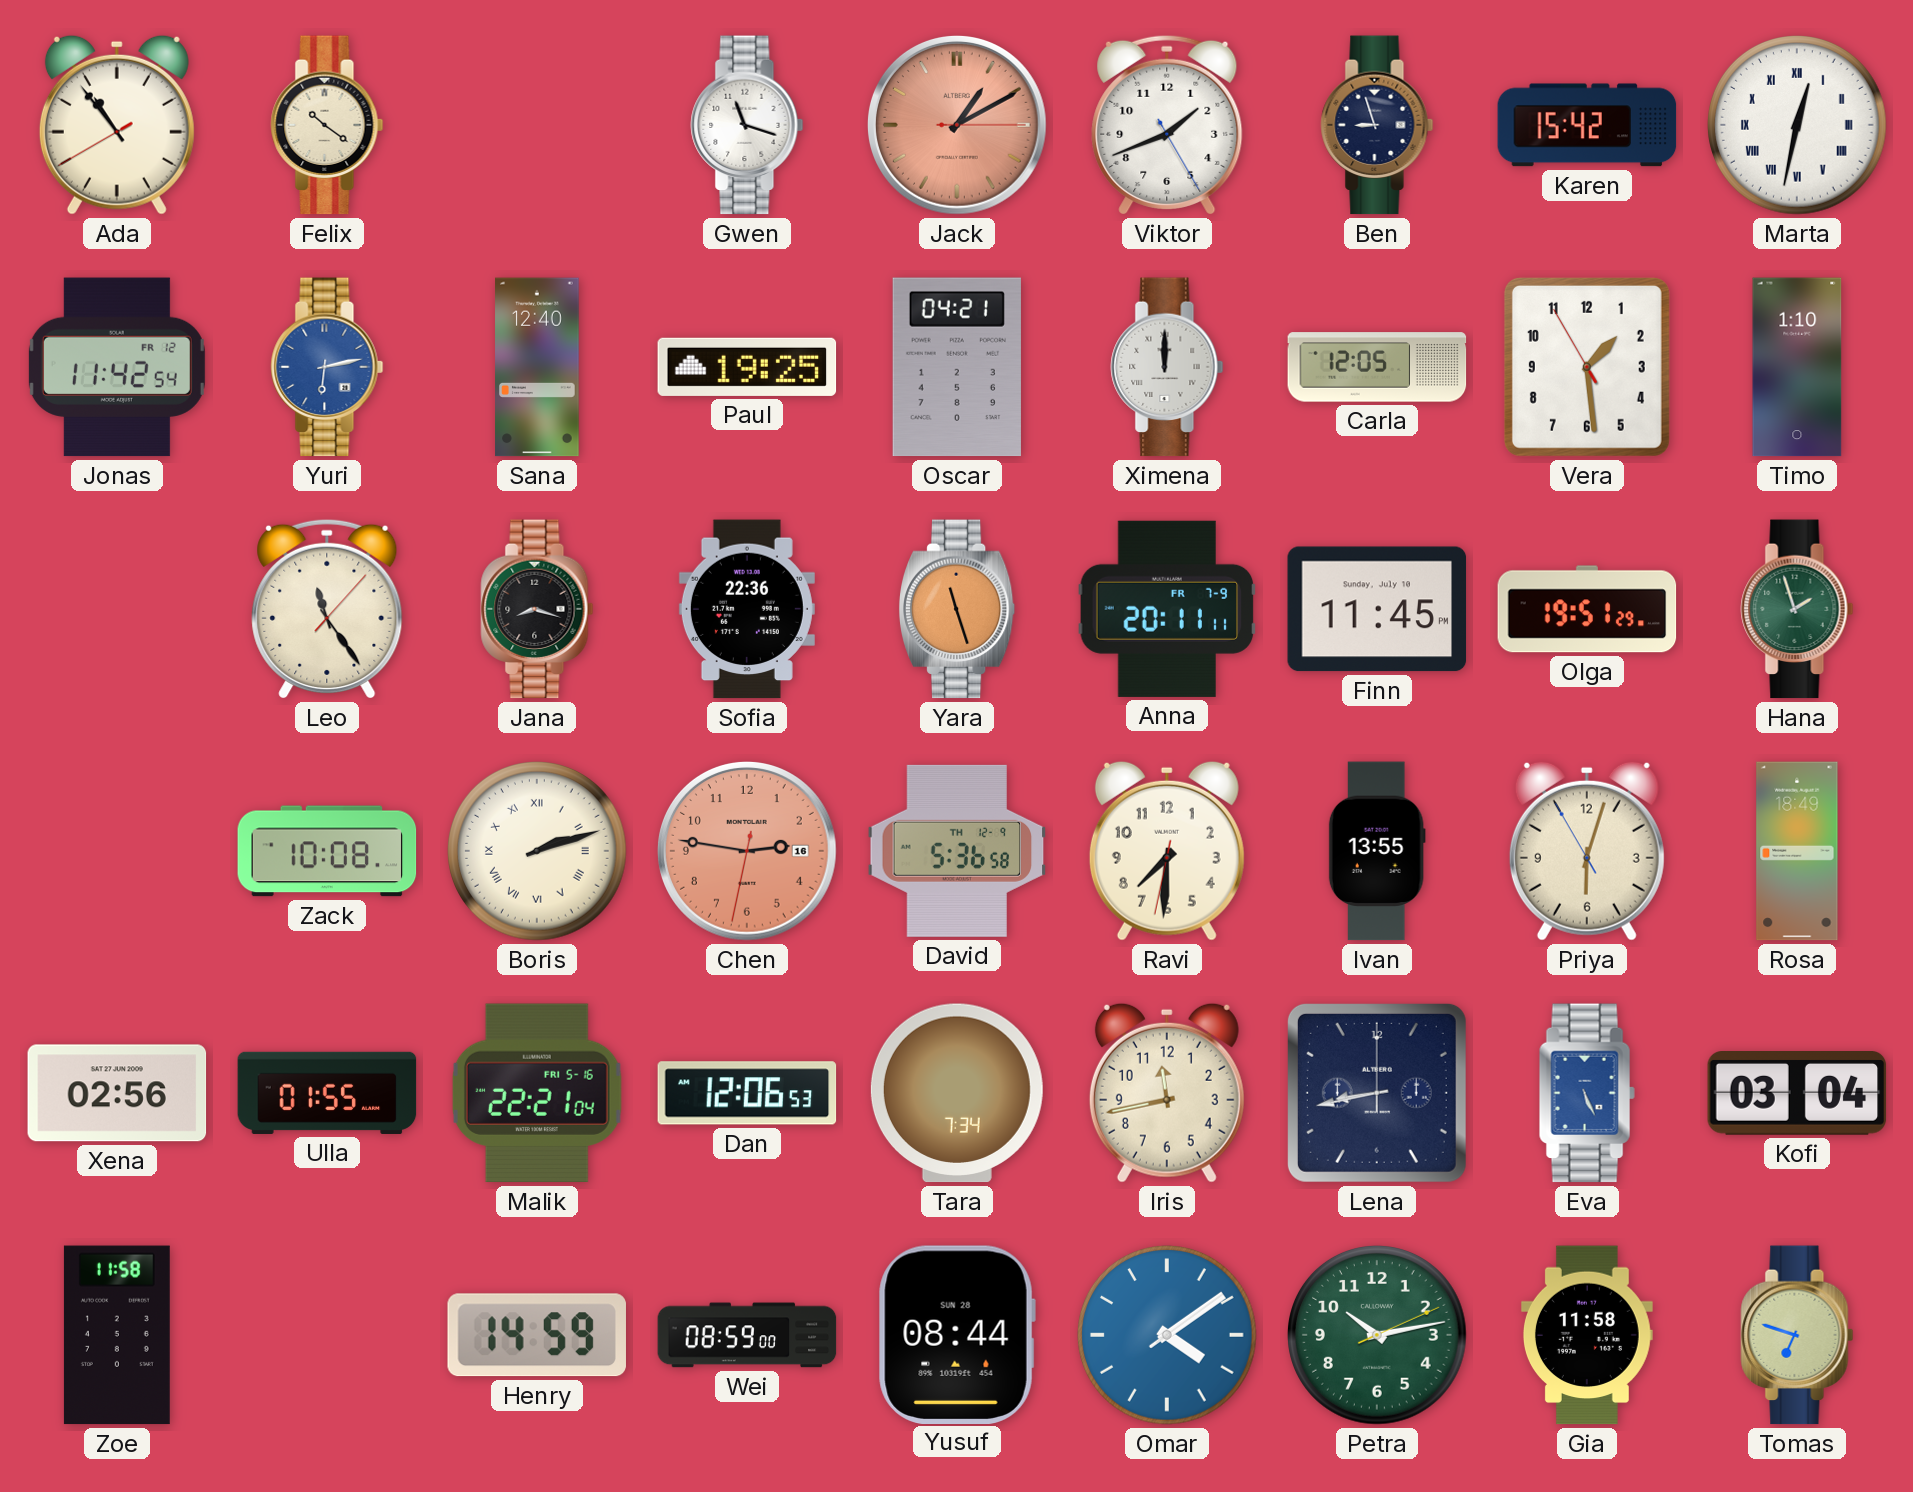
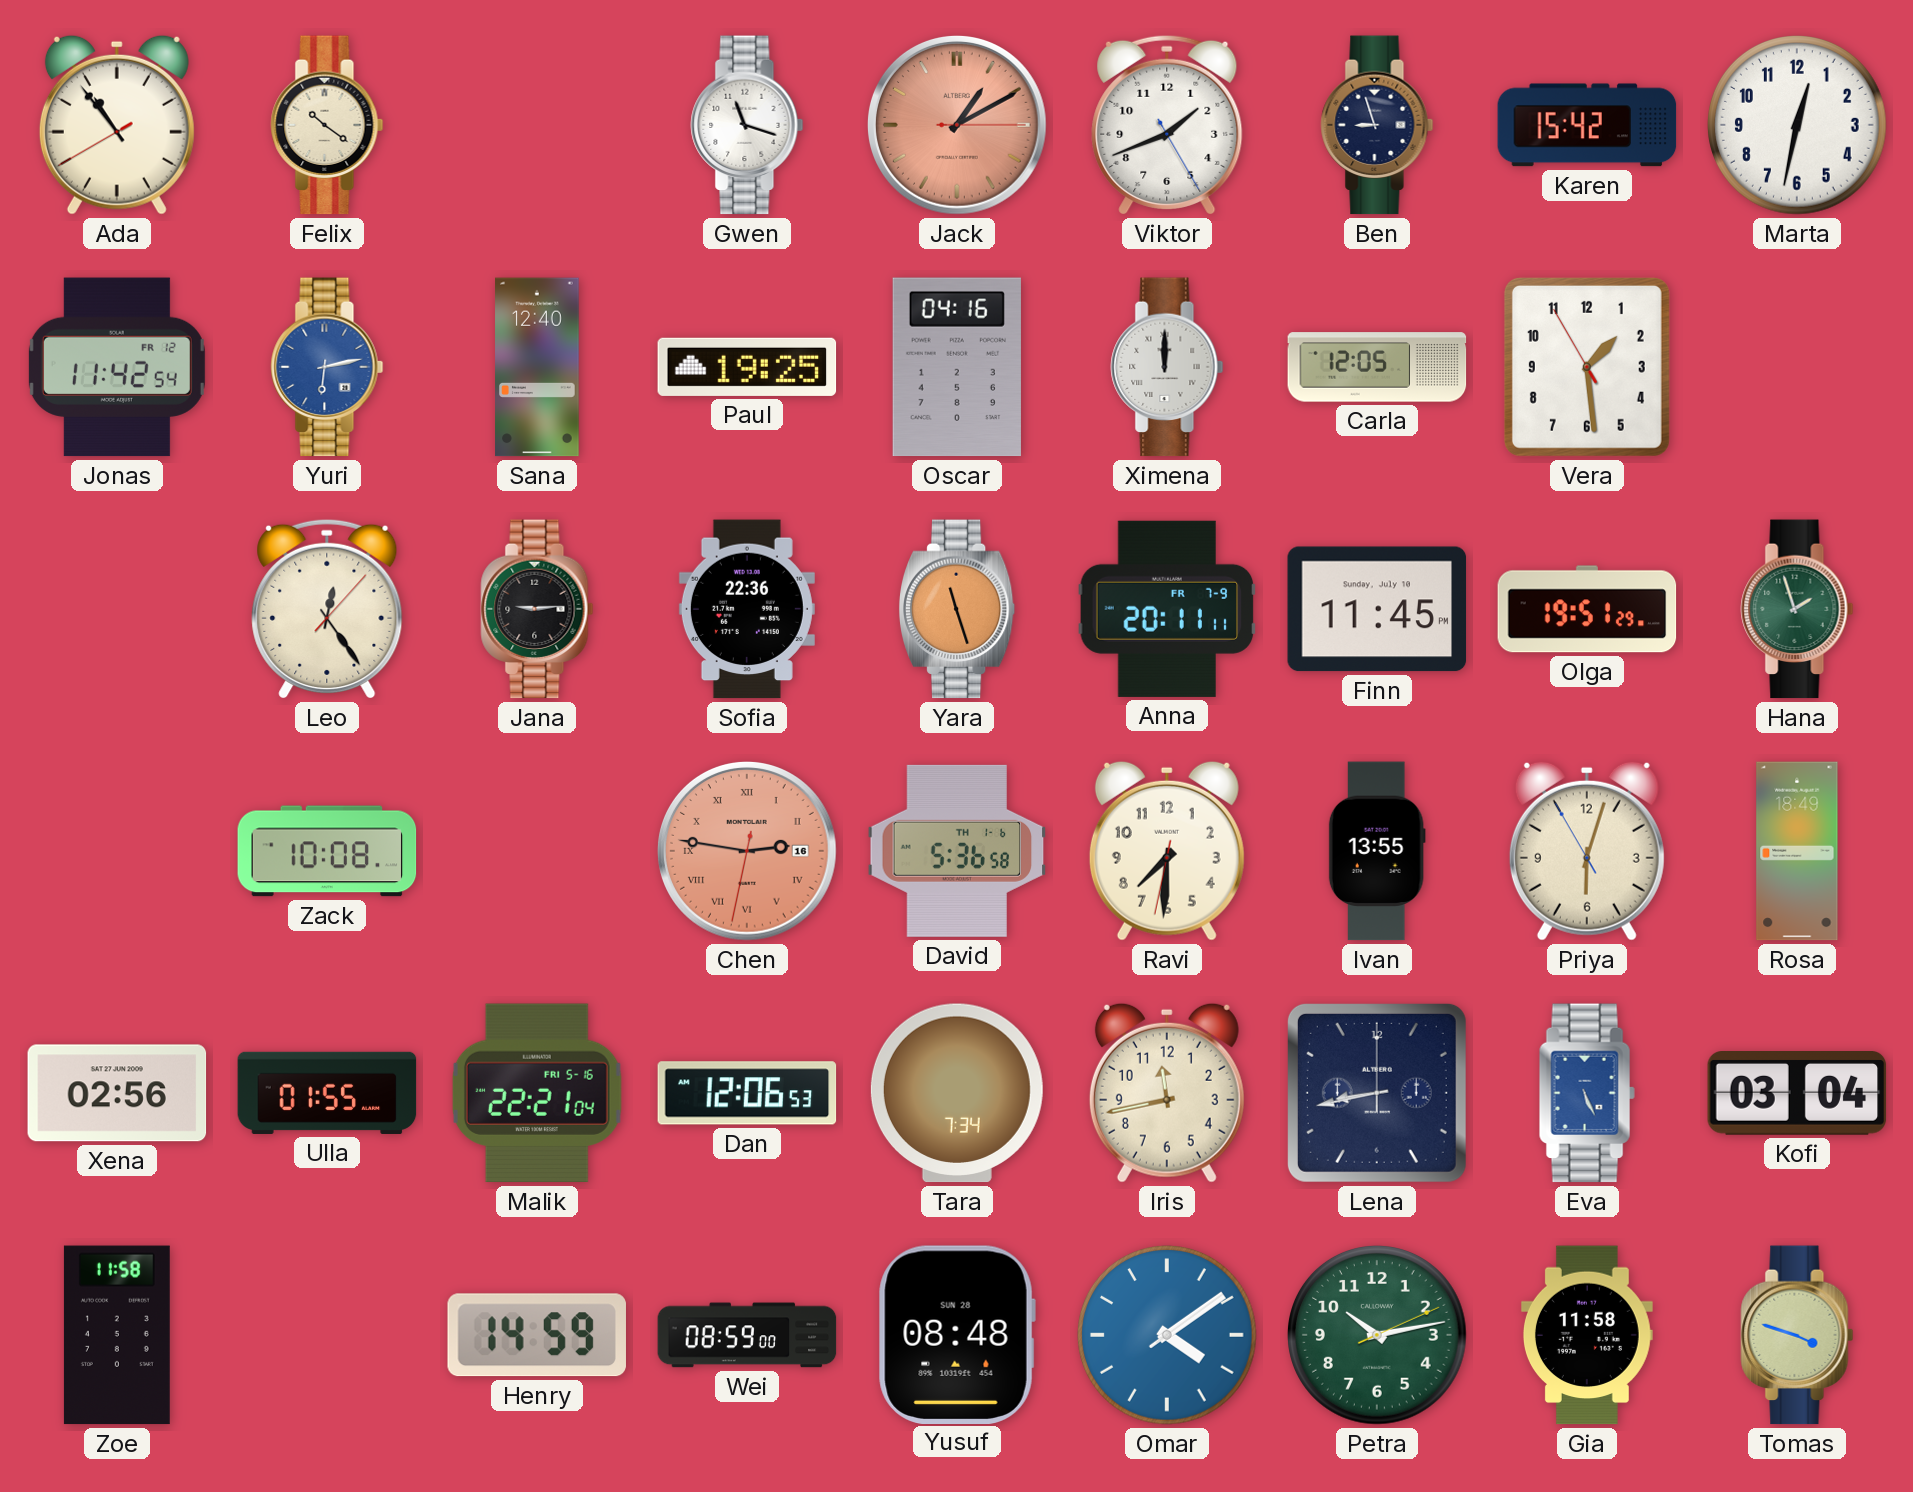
Marta numerals: Roman -> Arabic
Oscar: 04:21 -> 04:16
Timo: 1:10 -> none
Leo: 11:24 -> 12:24
Jana: 8:18 -> 9:14
Boris: 2:12 -> none
Chen numerals: Arabic -> Roman
David date: TH 12-9 -> TH 1-6
Yusuf: 08:44 -> 08:48
Tomas: 6:48 -> 3:48
